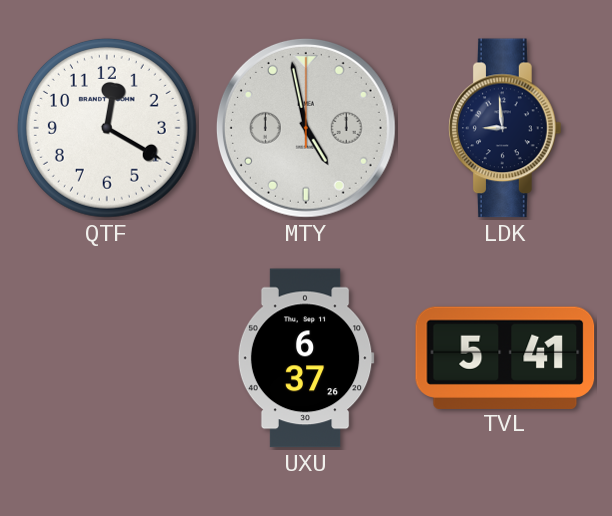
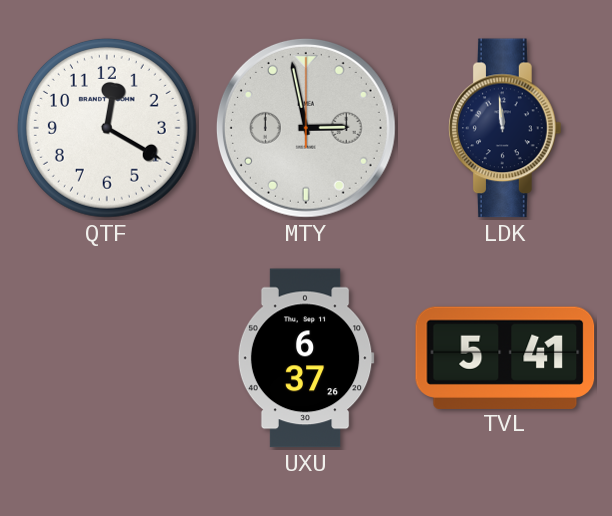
MTY: 4:58 -> 2:58
LDK: 8:59 -> 11:59
